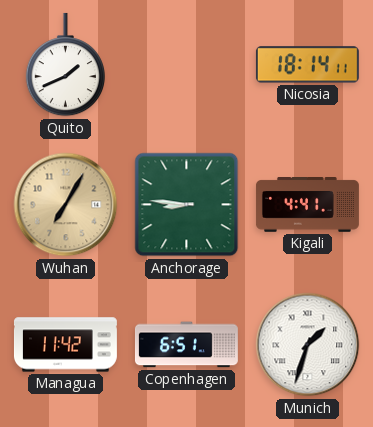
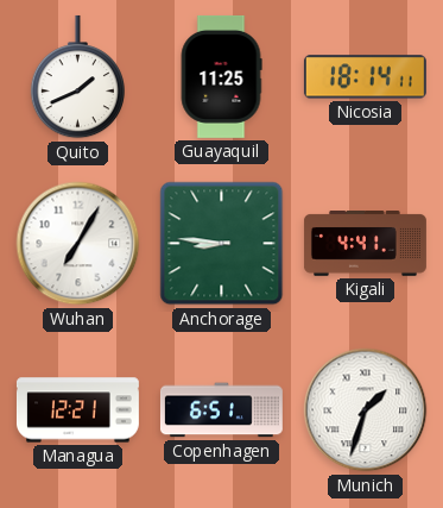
Guayaquil: none -> 11:25
Wuhan dial: champagne -> white
Managua: 11:42 -> 12:21
